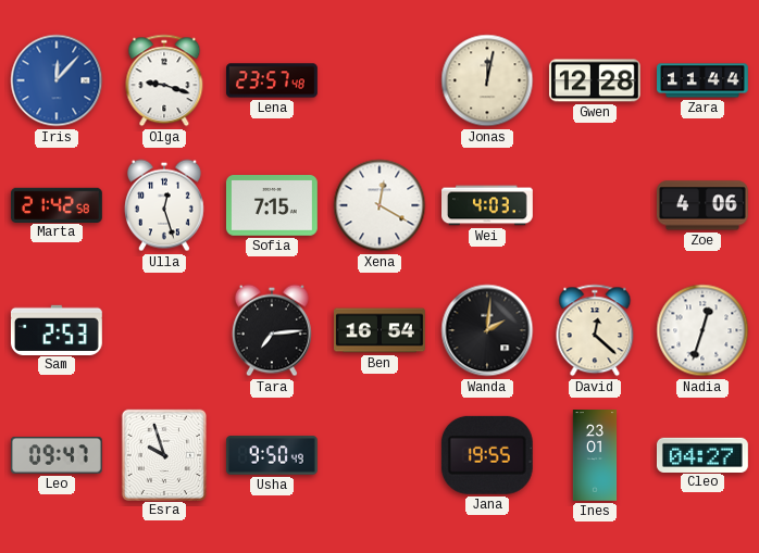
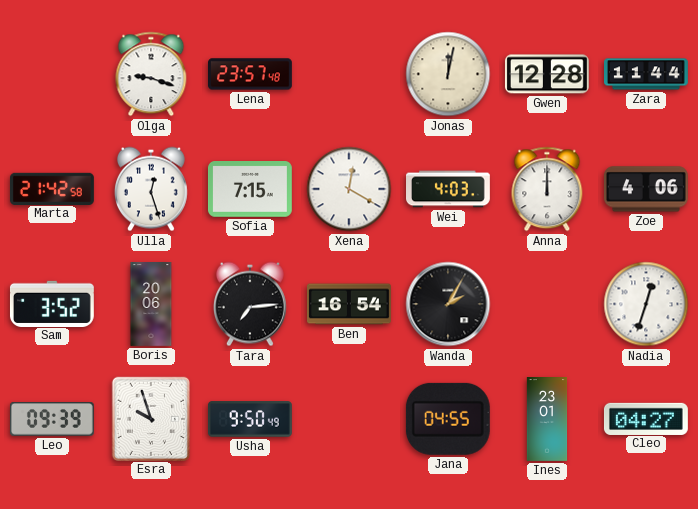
Iris: 12:07 -> none
Anna: none -> 12:00
Sam: 2:53 -> 3:52
Boris: none -> 20:06
Wanda: 2:01 -> 2:05
David: 12:22 -> none
Leo: 09:47 -> 09:39
Jana: 19:55 -> 04:55
